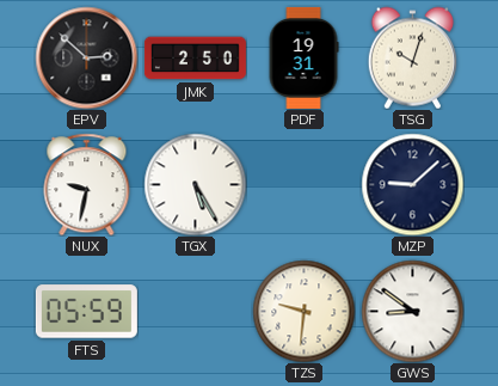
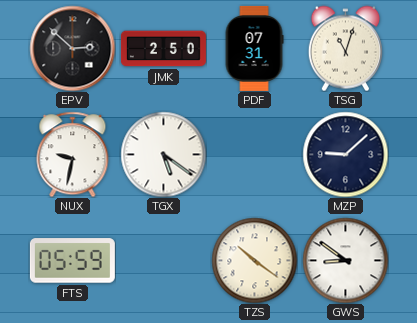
PDF: 19:31 -> 07:31
TSG: 10:03 -> 11:03
TGX: 5:25 -> 5:21
TZS: 9:31 -> 10:21
